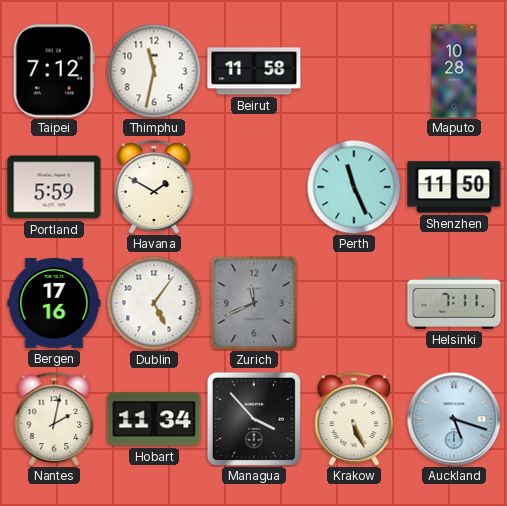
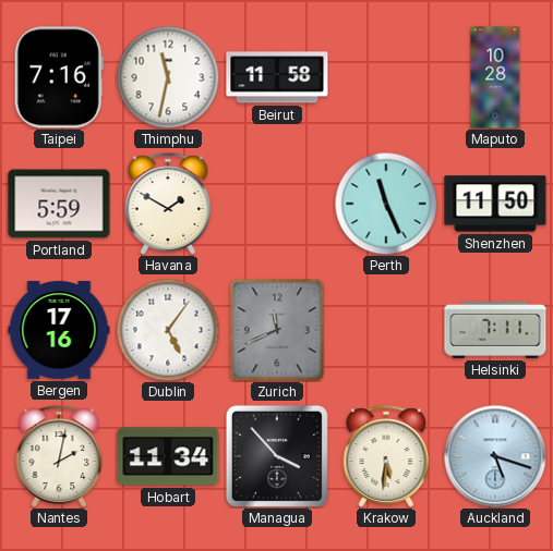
Taipei: 7:12 -> 7:16
Krakow: 5:26 -> 5:31
